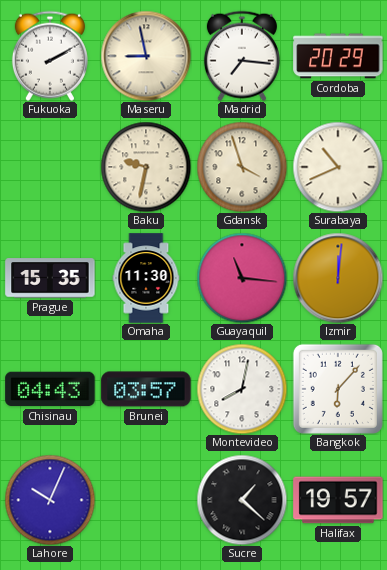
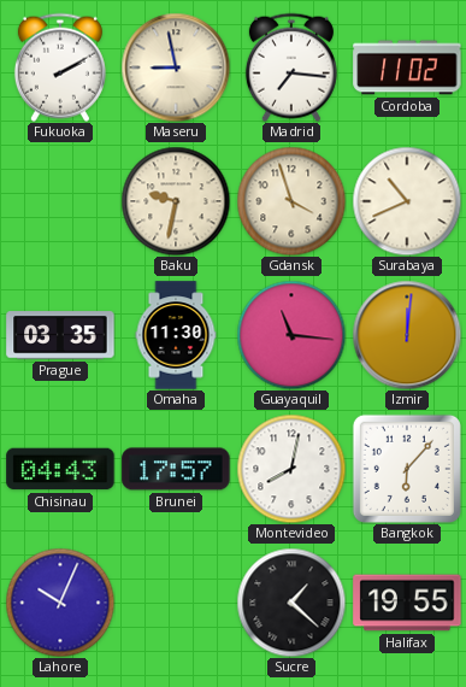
Cordoba: 20:29 -> 11:02
Prague: 15:35 -> 03:35
Brunei: 03:57 -> 17:57
Halifax: 19:57 -> 19:55
